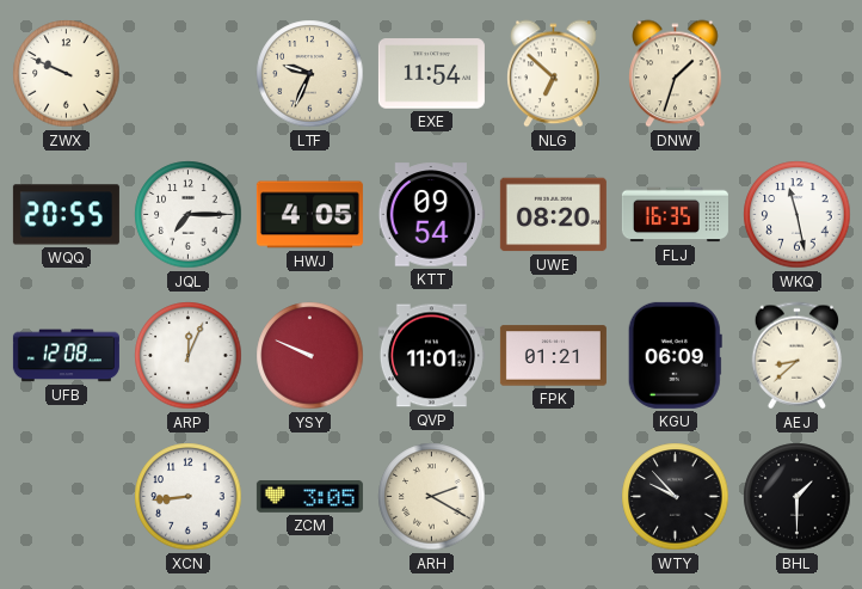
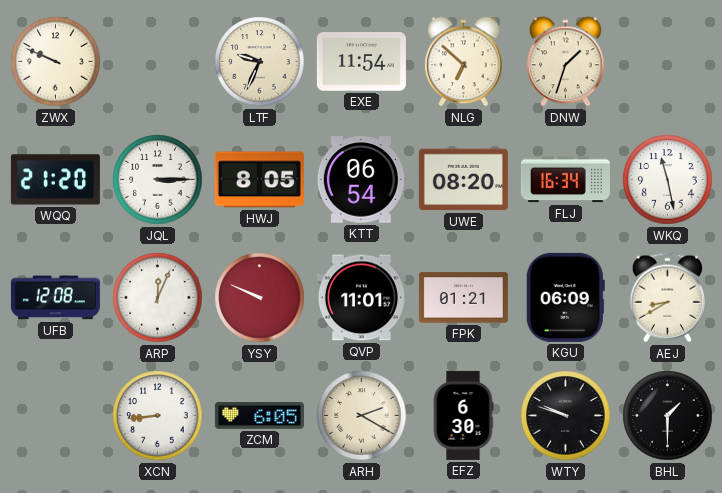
WQQ: 20:55 -> 21:20
JQL: 7:15 -> 3:15
HWJ: 4:05 -> 8:05
KTT: 09:54 -> 06:54
FLJ: 16:35 -> 16:34
AEJ: 8:38 -> 8:40
ZCM: 3:05 -> 6:05
EFZ: none -> 6:30
WTY: 9:53 -> 9:48
